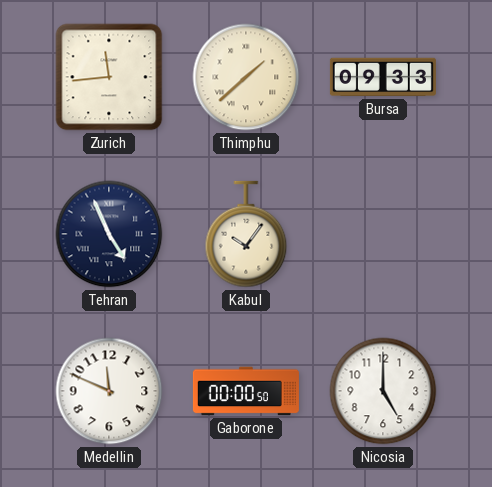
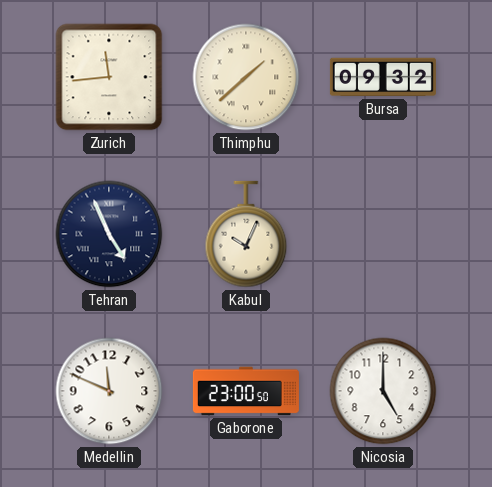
Bursa: 09:33 -> 09:32
Kabul: 10:06 -> 10:04
Gaborone: 00:00 -> 23:00
